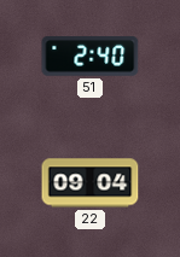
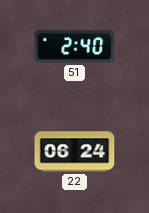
22: 09:04 -> 06:24
